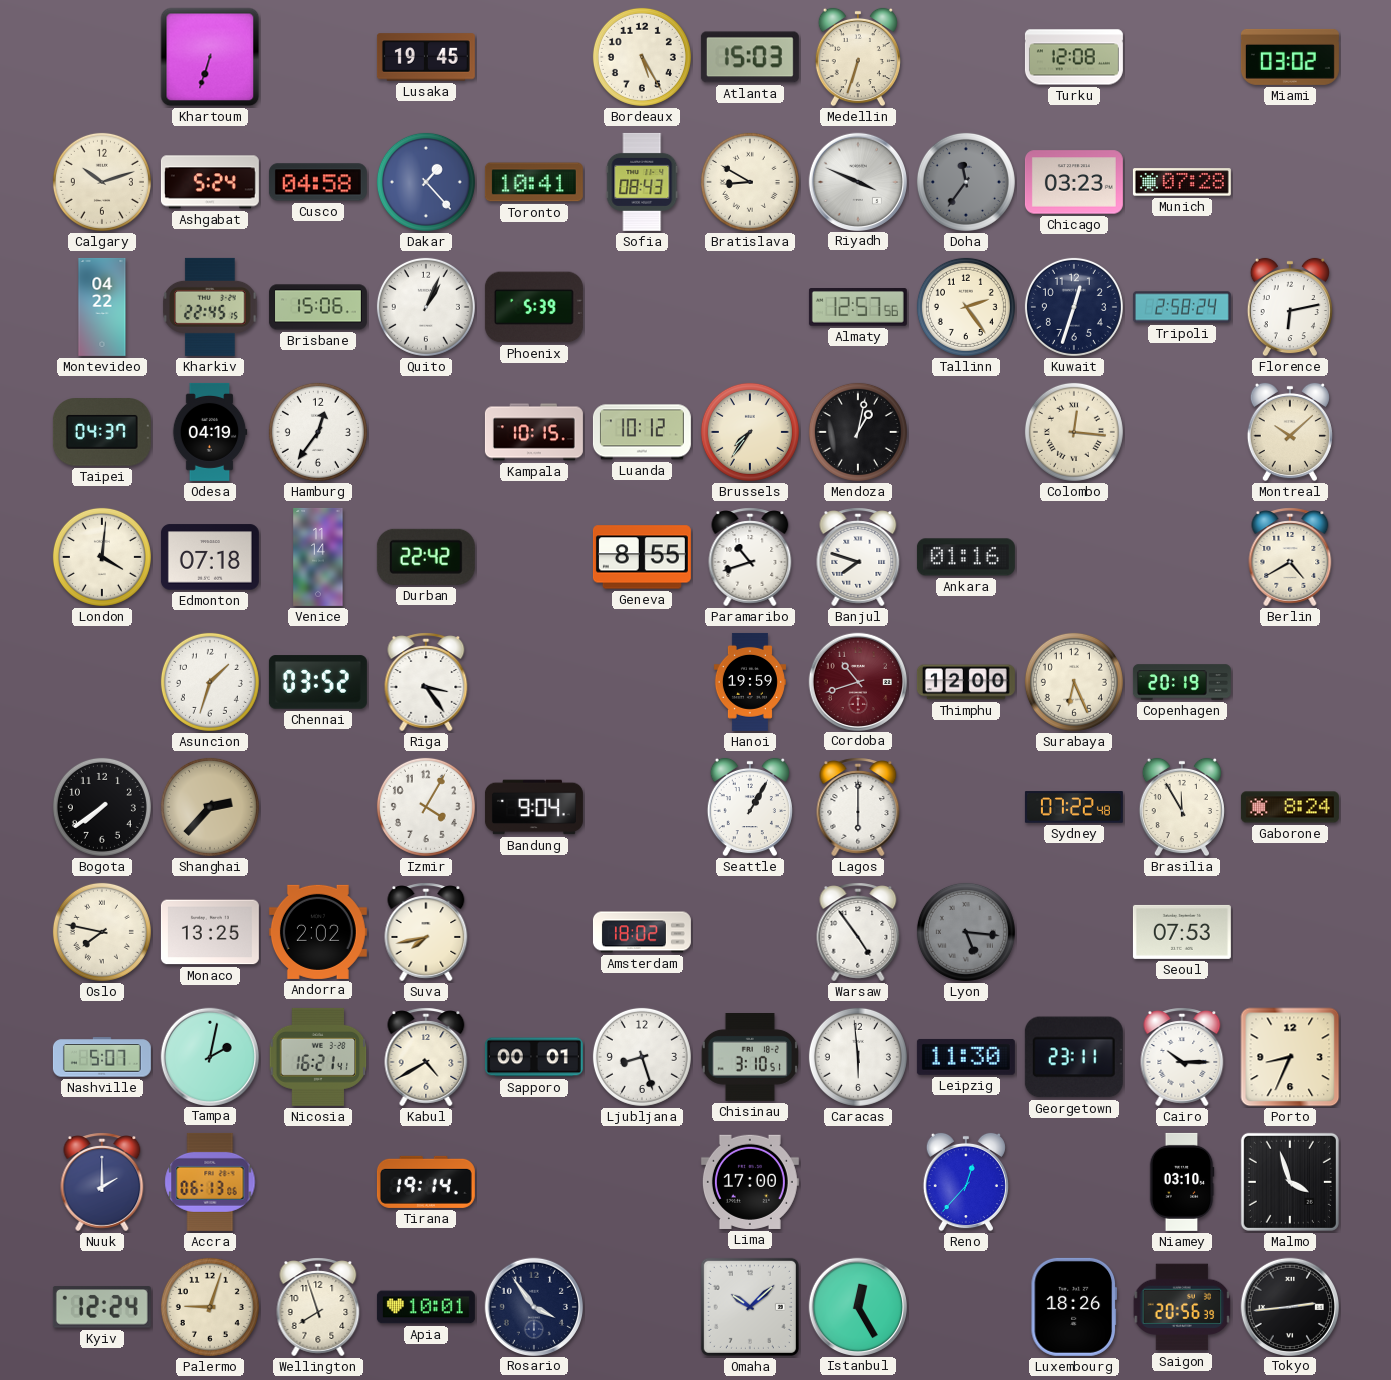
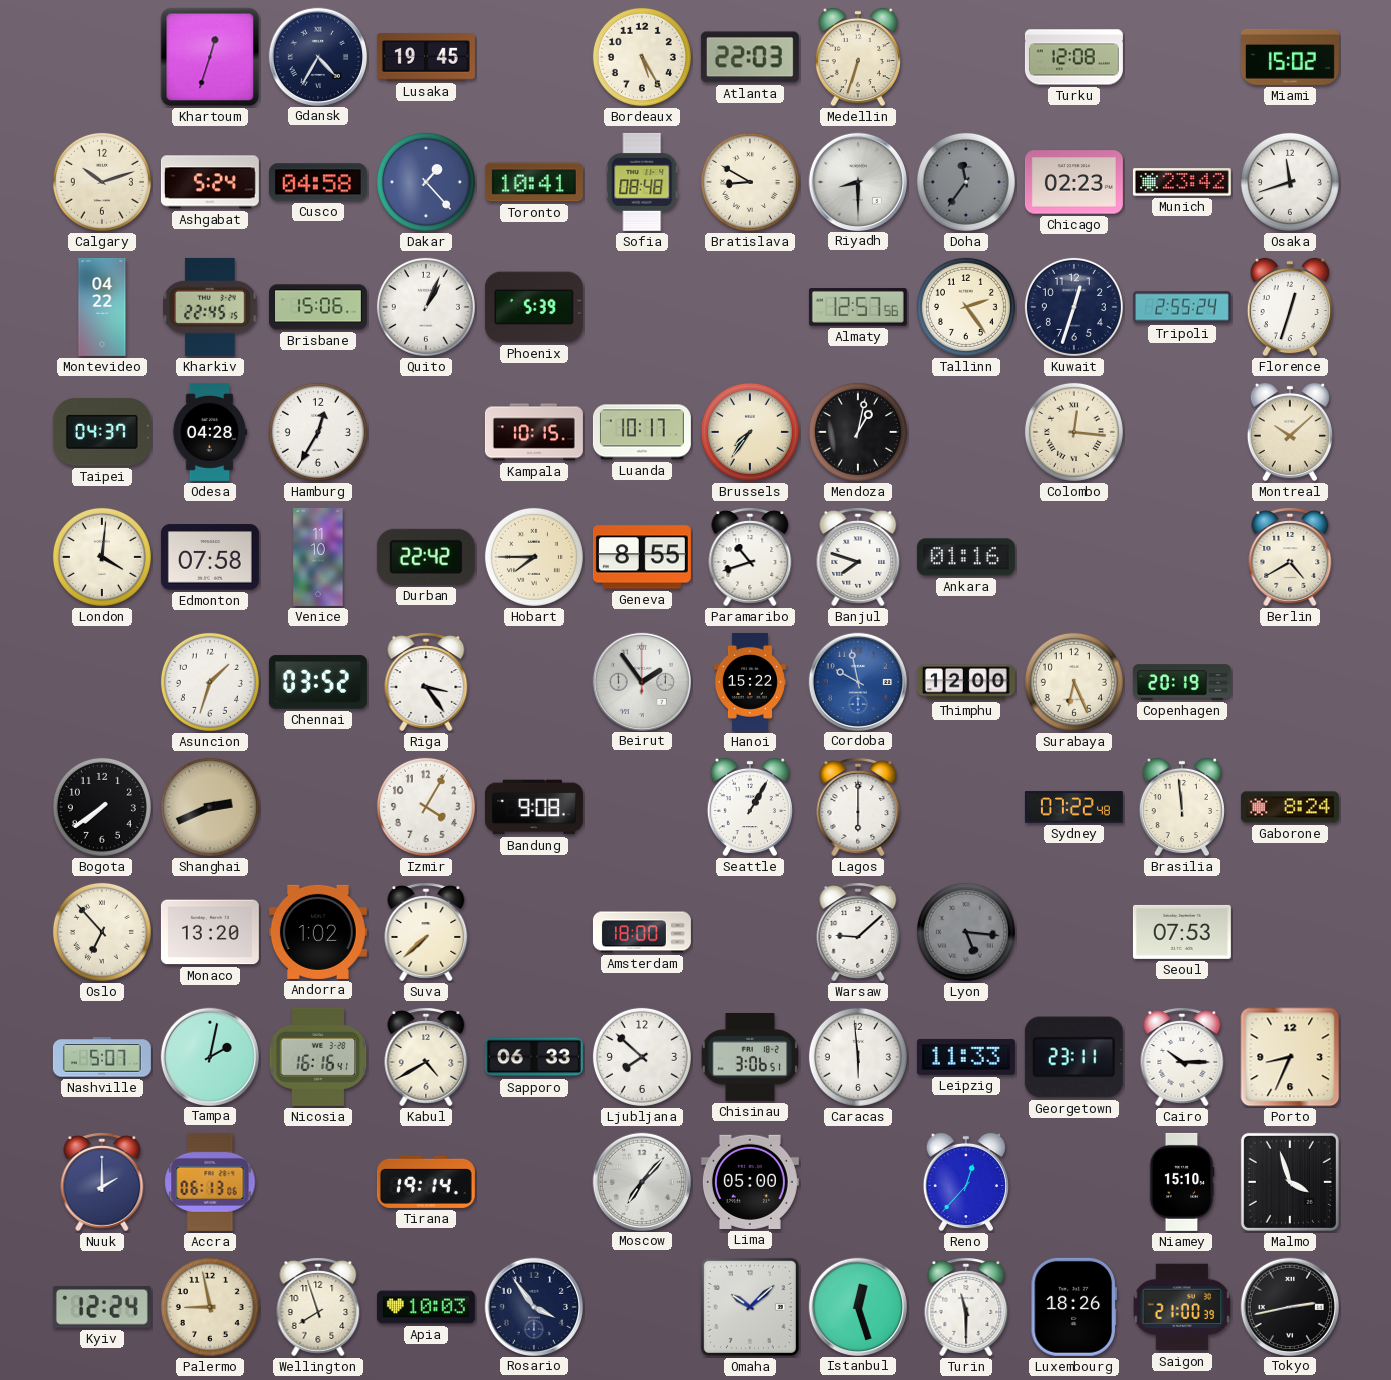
Khartoum: 6:33 -> 12:33
Gdansk: none -> 4:35
Atlanta: 15:03 -> 22:03
Miami: 03:02 -> 15:02
Sofia: 08:43 -> 08:48
Riyadh: 3:49 -> 8:30
Chicago: 03:23 -> 02:23
Munich: 07:28 -> 23:42
Osaka: none -> 11:42
Tripoli: 2:58 -> 2:55
Florence: 6:13 -> 12:33
Odesa: 04:19 -> 04:28
Hamburg: 12:36 -> 12:35
Luanda: 10:12 -> 10:17
Edmonton: 07:18 -> 07:58
Venice: 11:14 -> 11:10
Hobart: none -> 7:45
Beirut: none -> 1:54
Hanoi: 19:59 -> 15:22
Cordoba: 10:42 -> 9:58
Cordoba dial: burgundy -> blue
Shanghai: 2:37 -> 2:41
Bandung: 9:04 -> 9:08
Brasilia: 11:55 -> 11:59
Oslo: 7:47 -> 6:53
Monaco: 13:25 -> 13:20
Andorra: 2:02 -> 1:02
Suva: 7:43 -> 7:38
Amsterdam: 18:02 -> 18:00
Warsaw: 4:54 -> 9:08
Nicosia: 16:21 -> 16:16
Sapporo: 00:01 -> 06:33
Ljubljana: 8:27 -> 7:52
Chisinau: 3:10 -> 3:06
Leipzig: 11:30 -> 11:33
Moscow: none -> 7:07
Lima: 17:00 -> 05:00
Niamey: 03:10 -> 15:10
Palermo: 9:03 -> 8:58
Apia: 10:01 -> 10:03
Istanbul: 12:25 -> 12:27
Turin: none -> 11:30
Saigon: 20:56 -> 21:00
Tokyo: 2:44 -> 2:43
